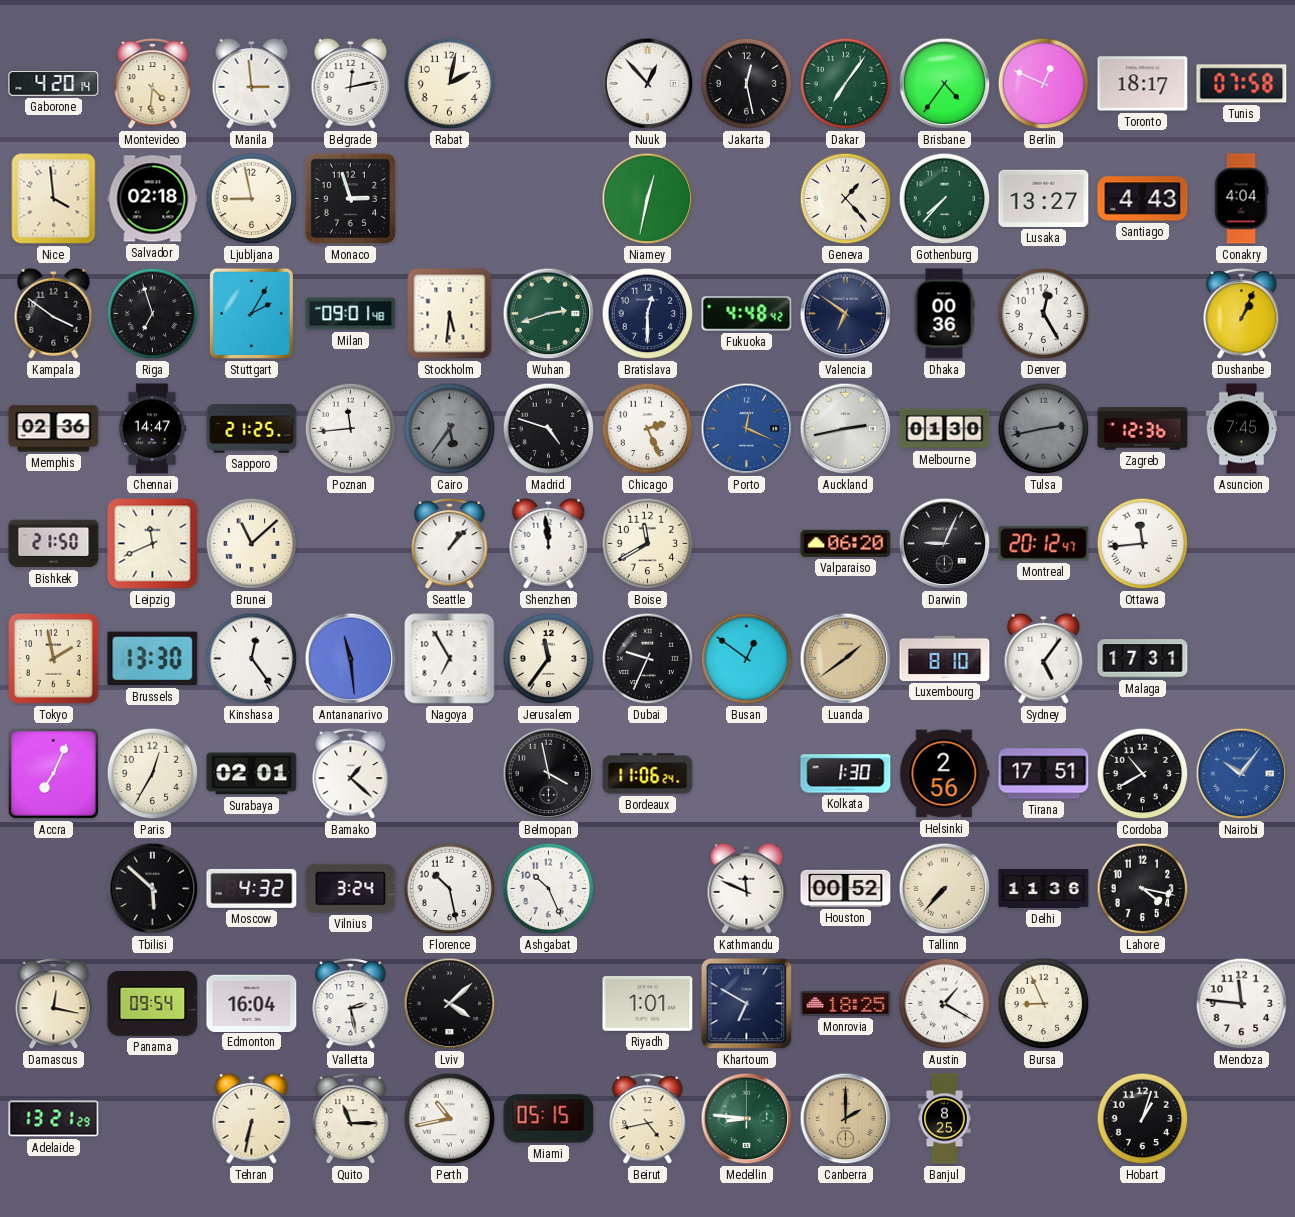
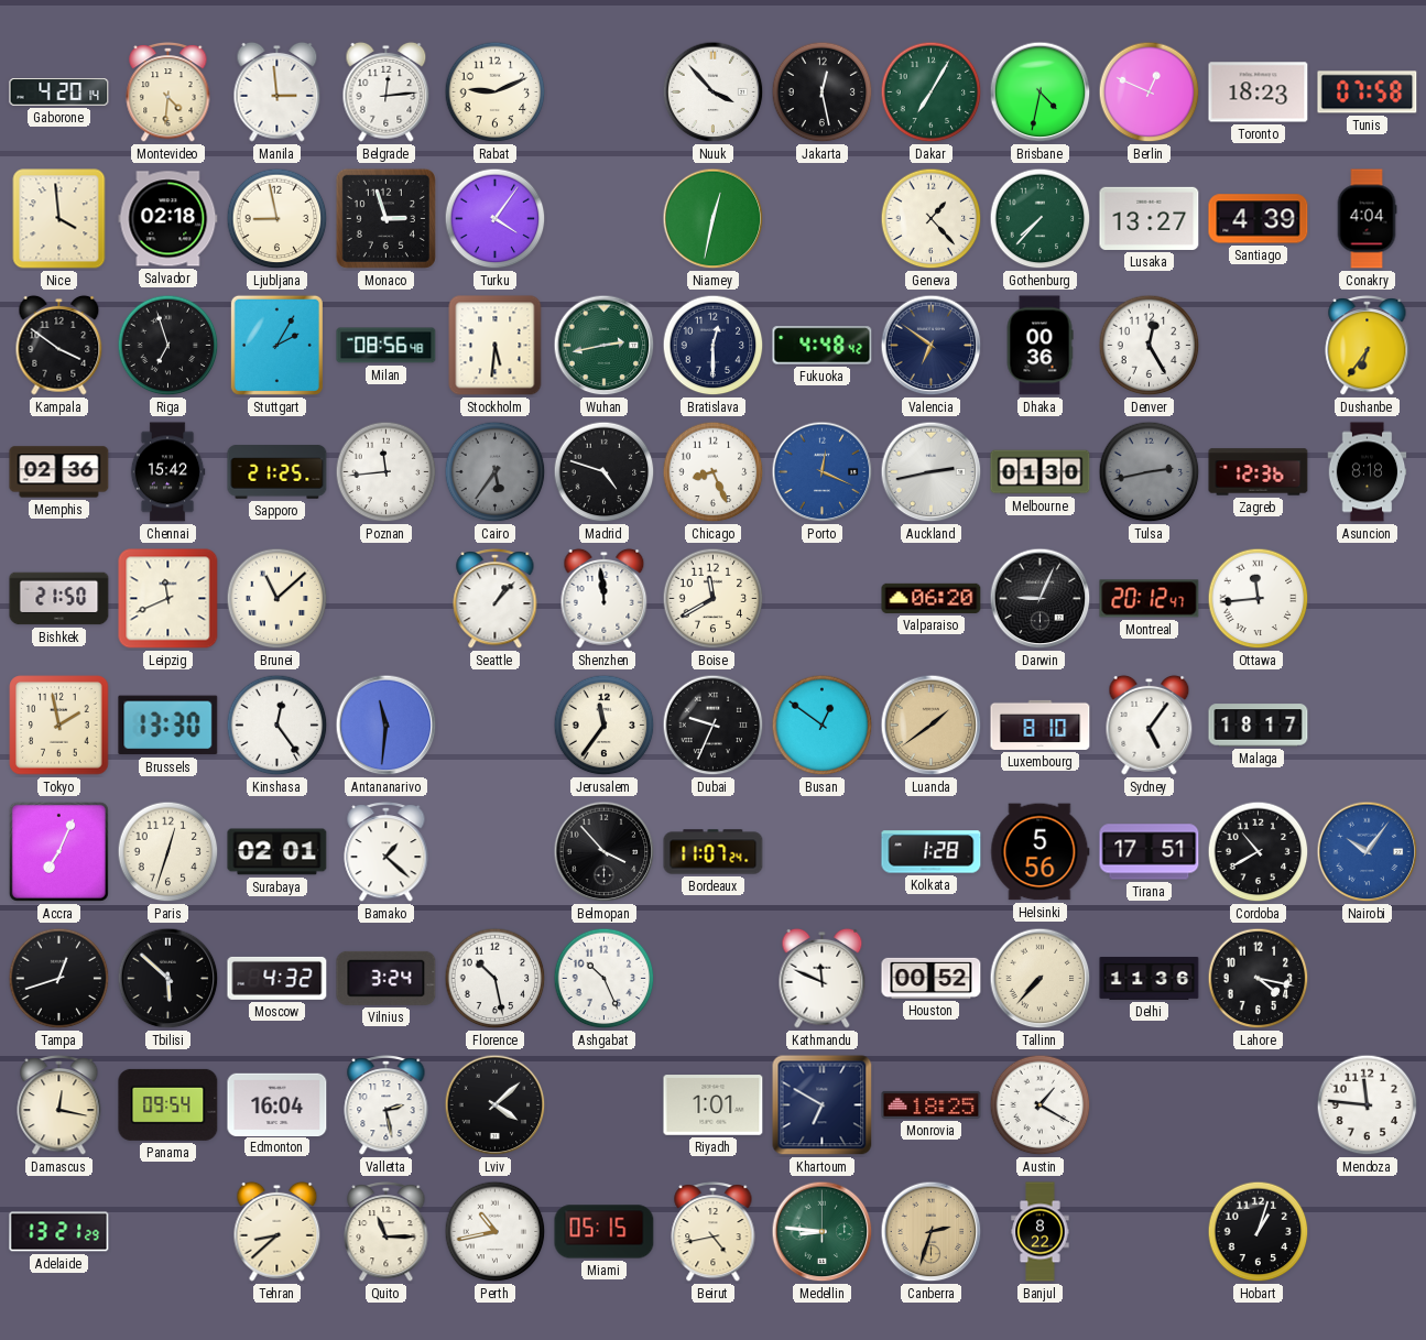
Belgrade: 12:13 -> 12:14
Rabat: 2:02 -> 9:11
Nuuk: 12:53 -> 3:53
Dakar: 7:06 -> 7:05
Brisbane: 4:36 -> 4:32
Toronto: 18:17 -> 18:23
Turku: none -> 4:06
Santiago: 4:43 -> 4:39
Milan: 09:01 -> 08:56
Wuhan: 2:42 -> 2:43
Dushanbe: 1:04 -> 6:36
Chennai: 14:47 -> 15:42
Chicago: 2:26 -> 8:26
Asuncion: 7:45 -> 8:18
Antananarivo: 11:29 -> 11:31
Nagoya: 6:55 -> none
Malaga: 17:31 -> 18:17
Paris: 12:35 -> 12:33
Belmopan: 3:58 -> 3:53
Bordeaux: 11:06 -> 11:07
Kolkata: 1:30 -> 1:28
Helsinki: 2:56 -> 5:56
Tampa: none -> 12:42
Bursa: 8:56 -> none
Tehran: 6:32 -> 8:38
Canberra: 2:00 -> 2:33
Banjul: 8:25 -> 8:22
